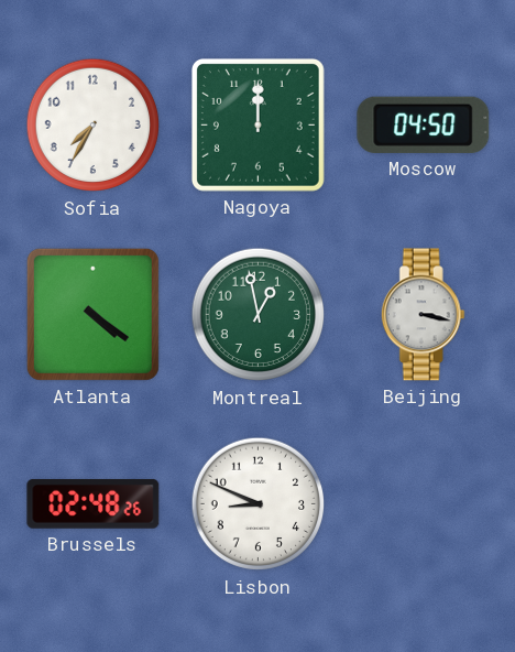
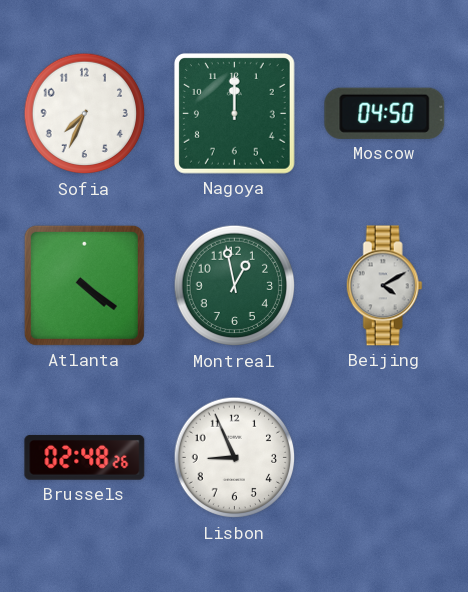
Sofia: 7:35 -> 7:34
Beijing: 3:17 -> 4:10
Lisbon: 8:49 -> 8:56
